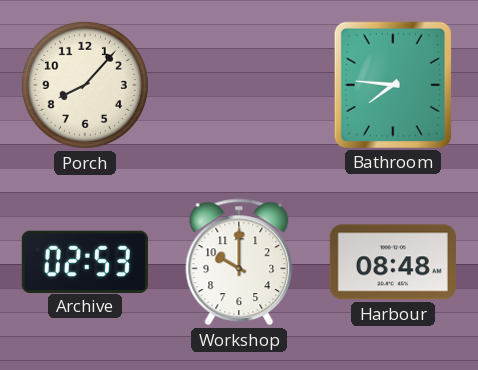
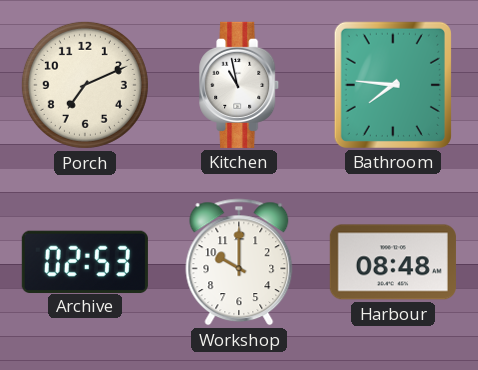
Porch: 8:07 -> 7:11
Kitchen: none -> 10:58
